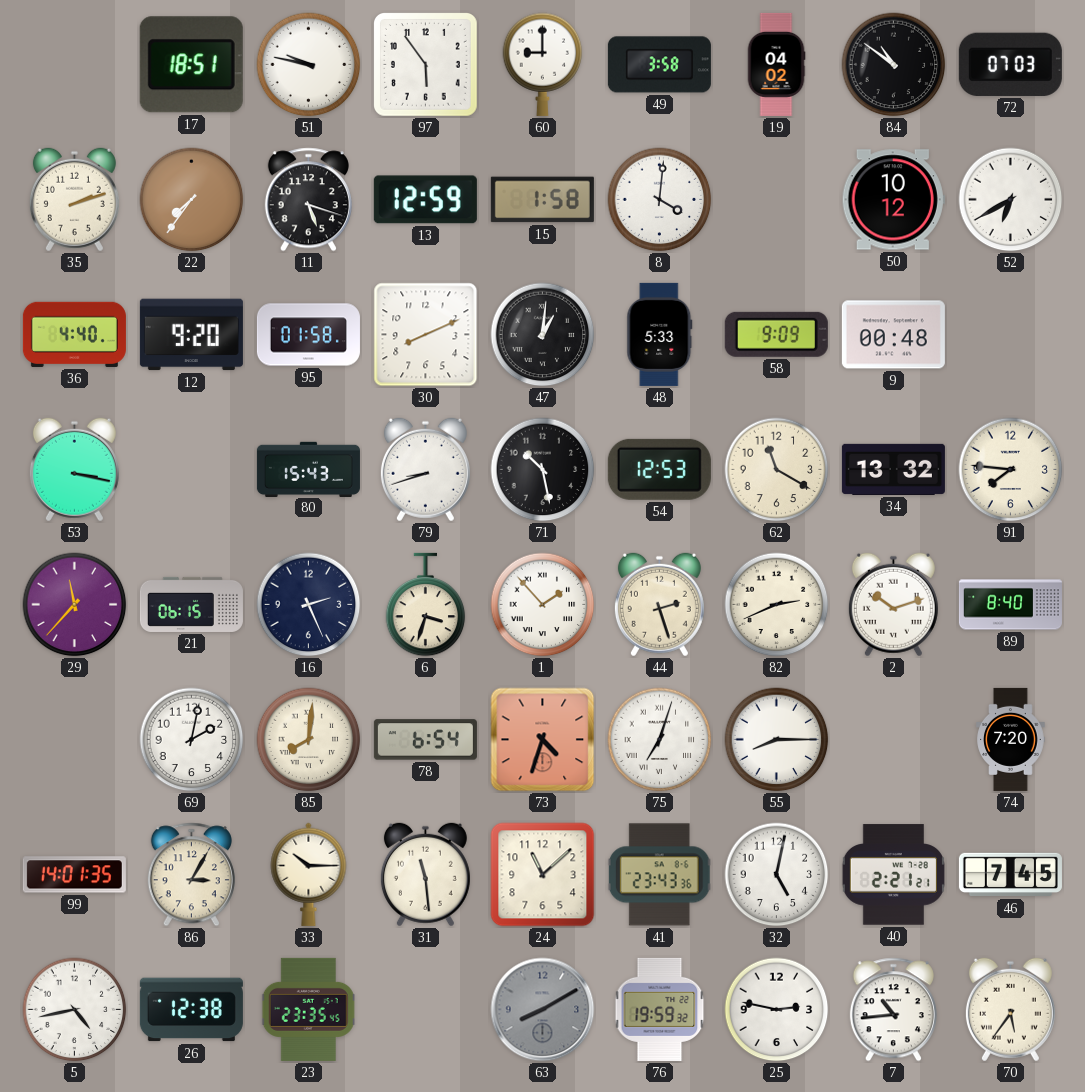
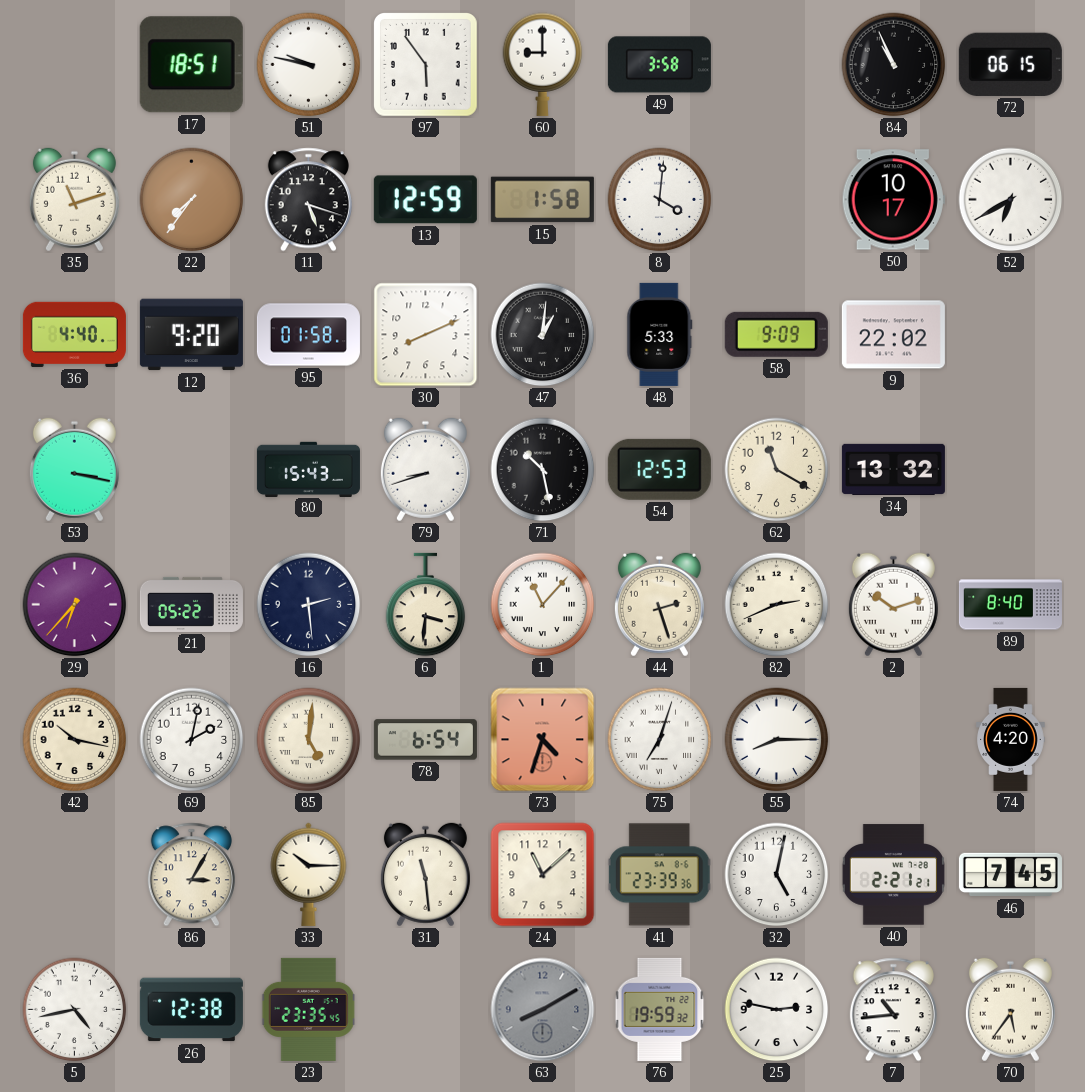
19: 04:02 -> none
84: 10:51 -> 10:56
72: 07:03 -> 06:15
35: 2:12 -> 11:12
50: 10:12 -> 10:17
9: 00:48 -> 22:02
91: 7:46 -> none
29: 11:37 -> 6:37
21: 06:15 -> 05:22
16: 2:26 -> 2:29
6: 3:33 -> 3:31
1: 1:53 -> 11:07
42: none -> 10:17
85: 8:01 -> 5:01
74: 7:20 -> 4:20
99: 14:01 -> none
41: 23:43 -> 23:39
